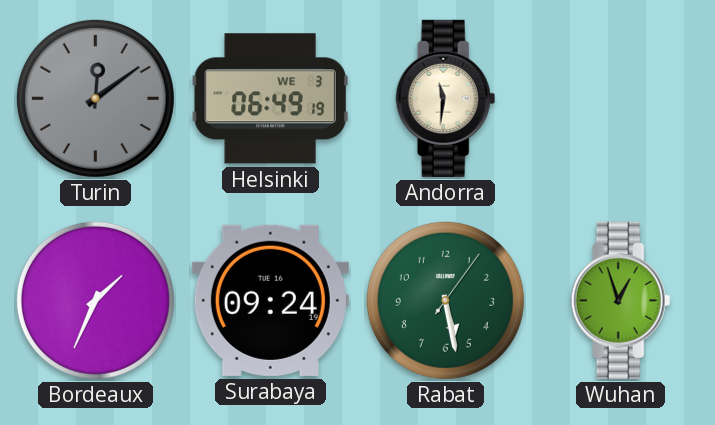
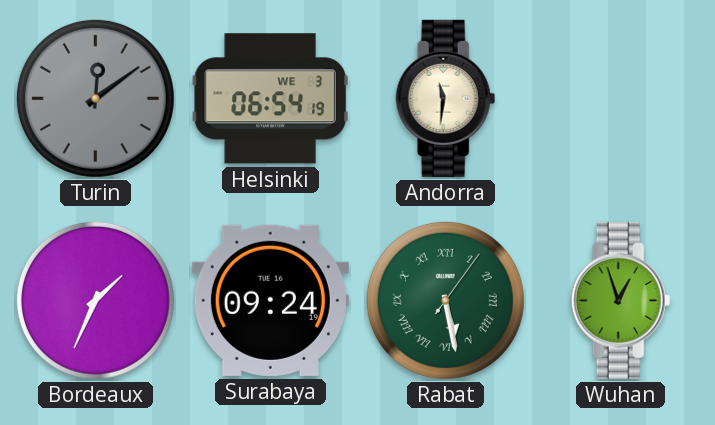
Helsinki: 06:49 -> 06:54
Rabat numerals: Arabic -> Roman
